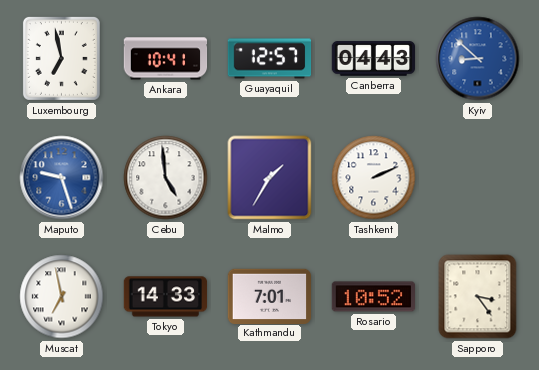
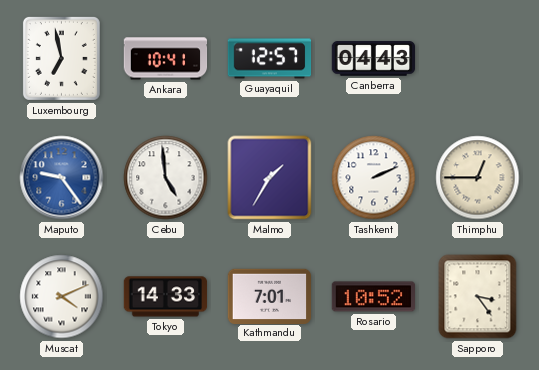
Kyiv: 8:52 -> none
Maputo: 9:27 -> 9:24
Thimphu: none -> 12:45
Muscat: 6:58 -> 4:11
